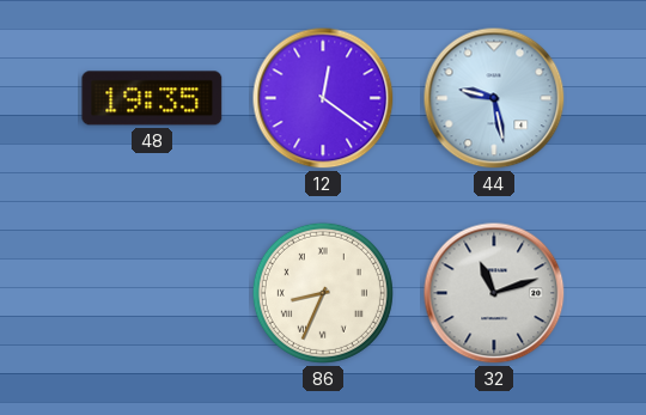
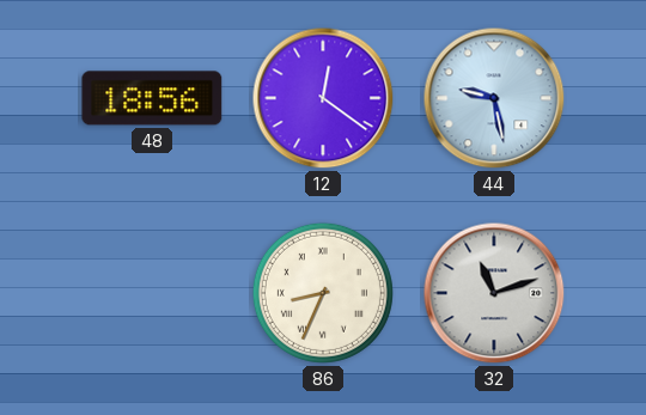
48: 19:35 -> 18:56
